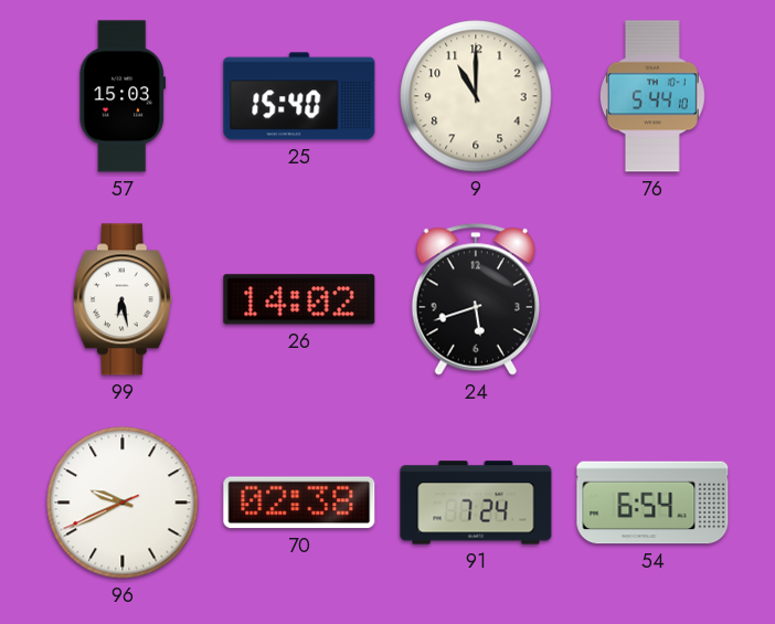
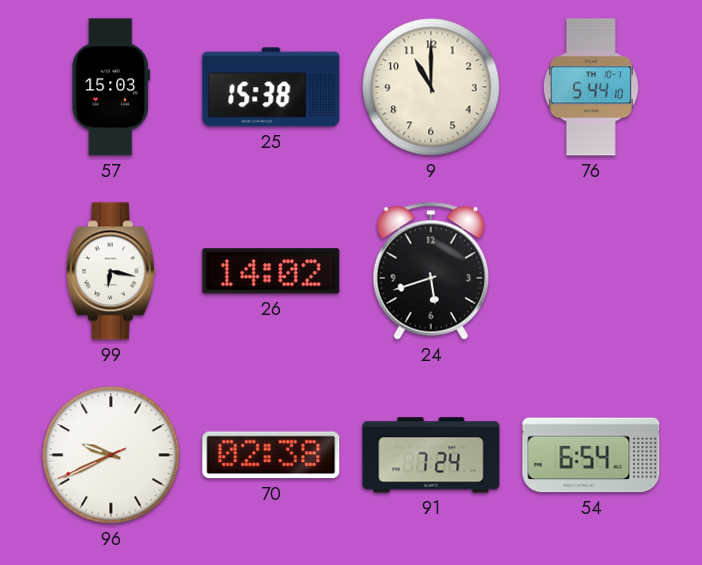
25: 15:40 -> 15:38
99: 6:28 -> 6:17
